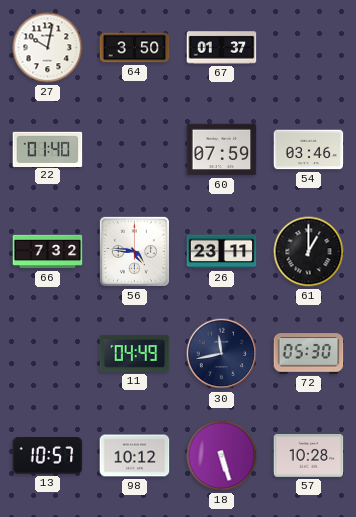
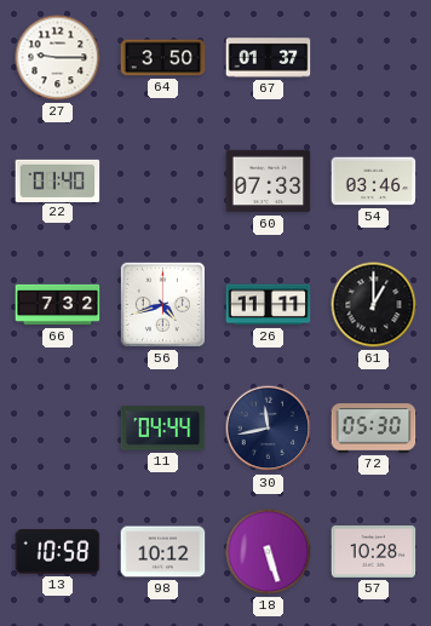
27: 10:02 -> 9:15
60: 07:59 -> 07:33
56: 4:46 -> 4:42
26: 23:11 -> 11:11
11: 04:49 -> 04:44
13: 10:57 -> 10:58
